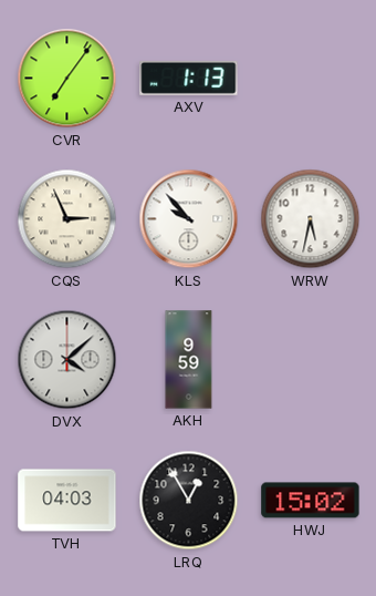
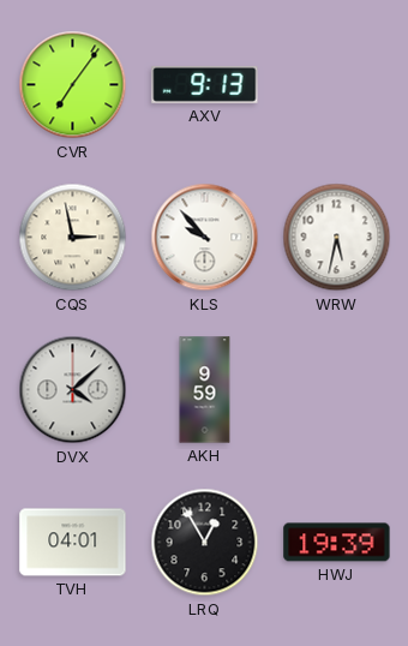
AXV: 1:13 -> 9:13
CQS: 2:56 -> 2:58
TVH: 04:03 -> 04:01
HWJ: 15:02 -> 19:39
